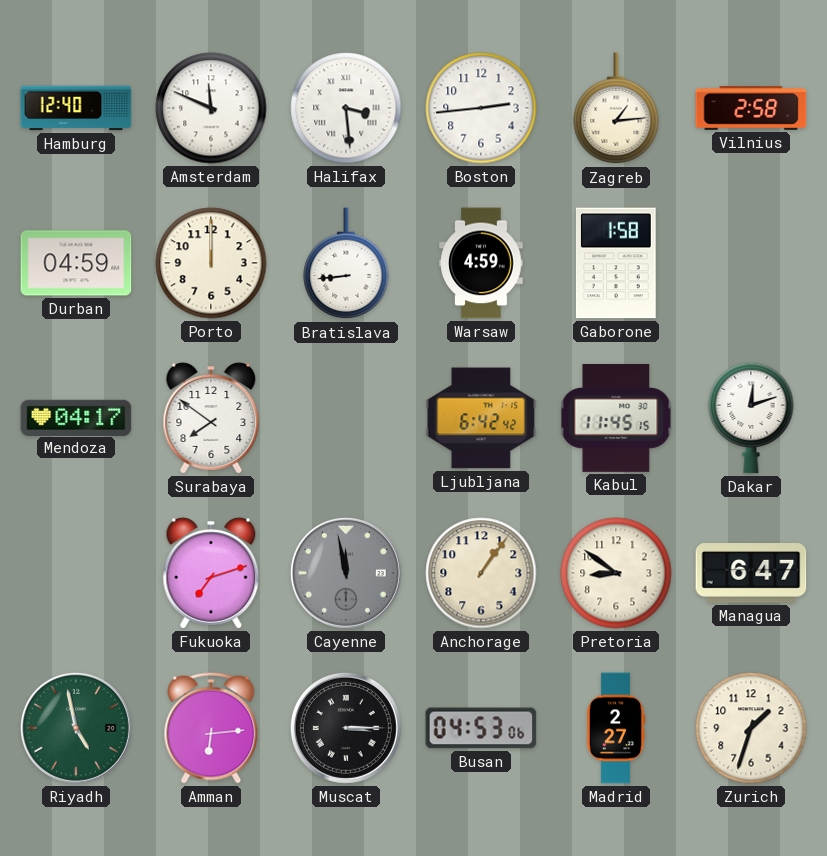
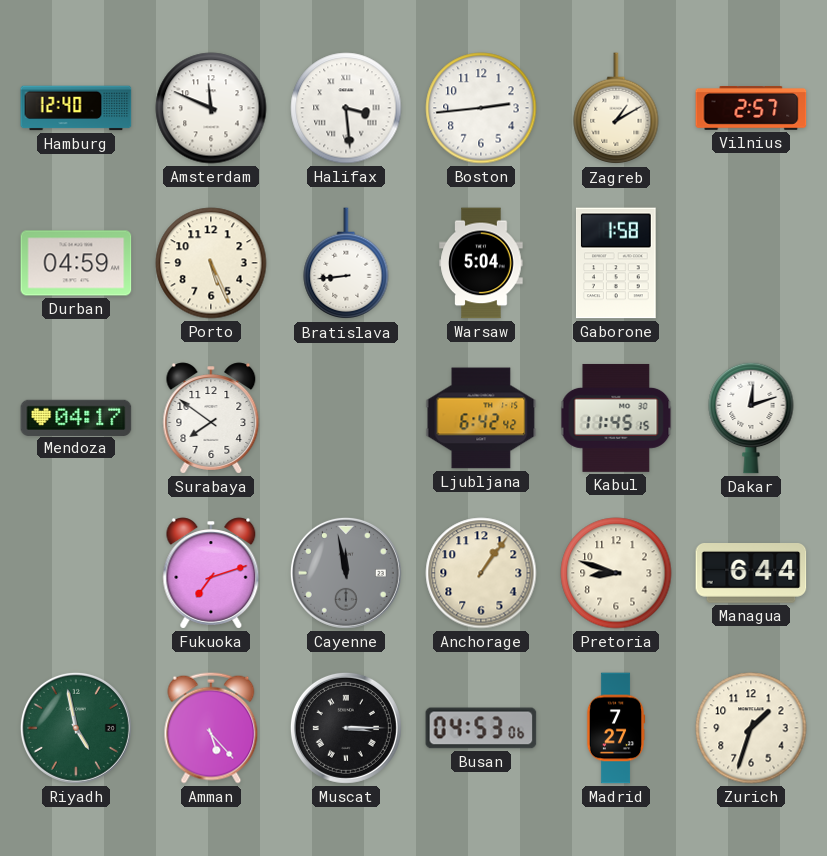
Zagreb: 1:14 -> 1:10
Vilnius: 2:58 -> 2:57
Porto: 12:00 -> 5:26
Warsaw: 4:59 -> 5:04
Pretoria: 8:51 -> 8:48
Managua: 6:47 -> 6:44
Amman: 6:14 -> 5:23
Madrid: 2:27 -> 7:27
